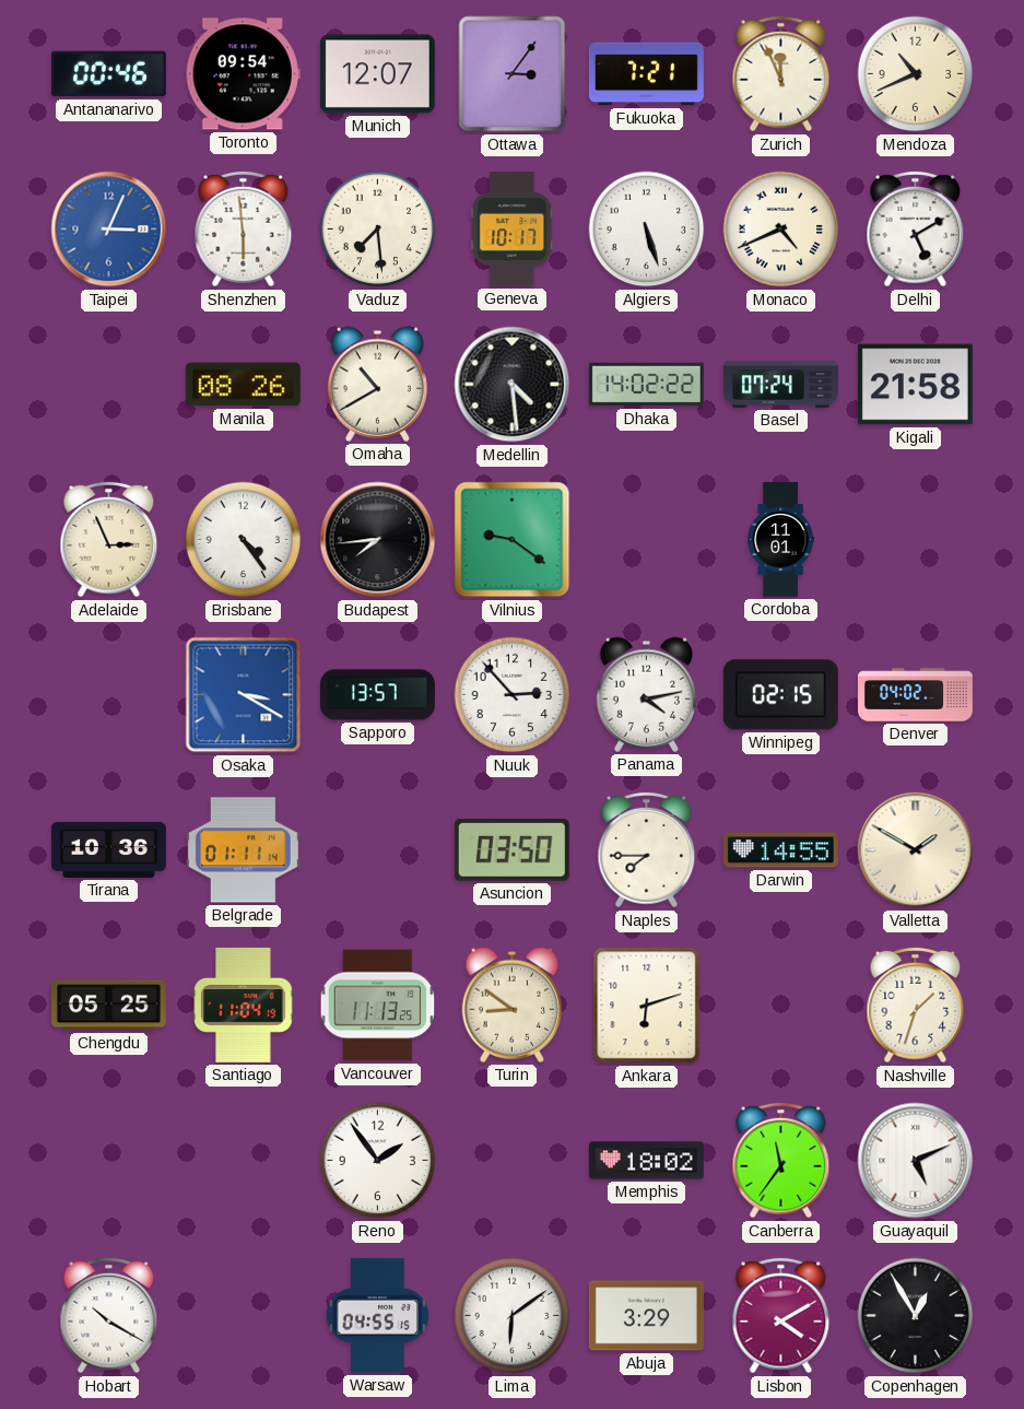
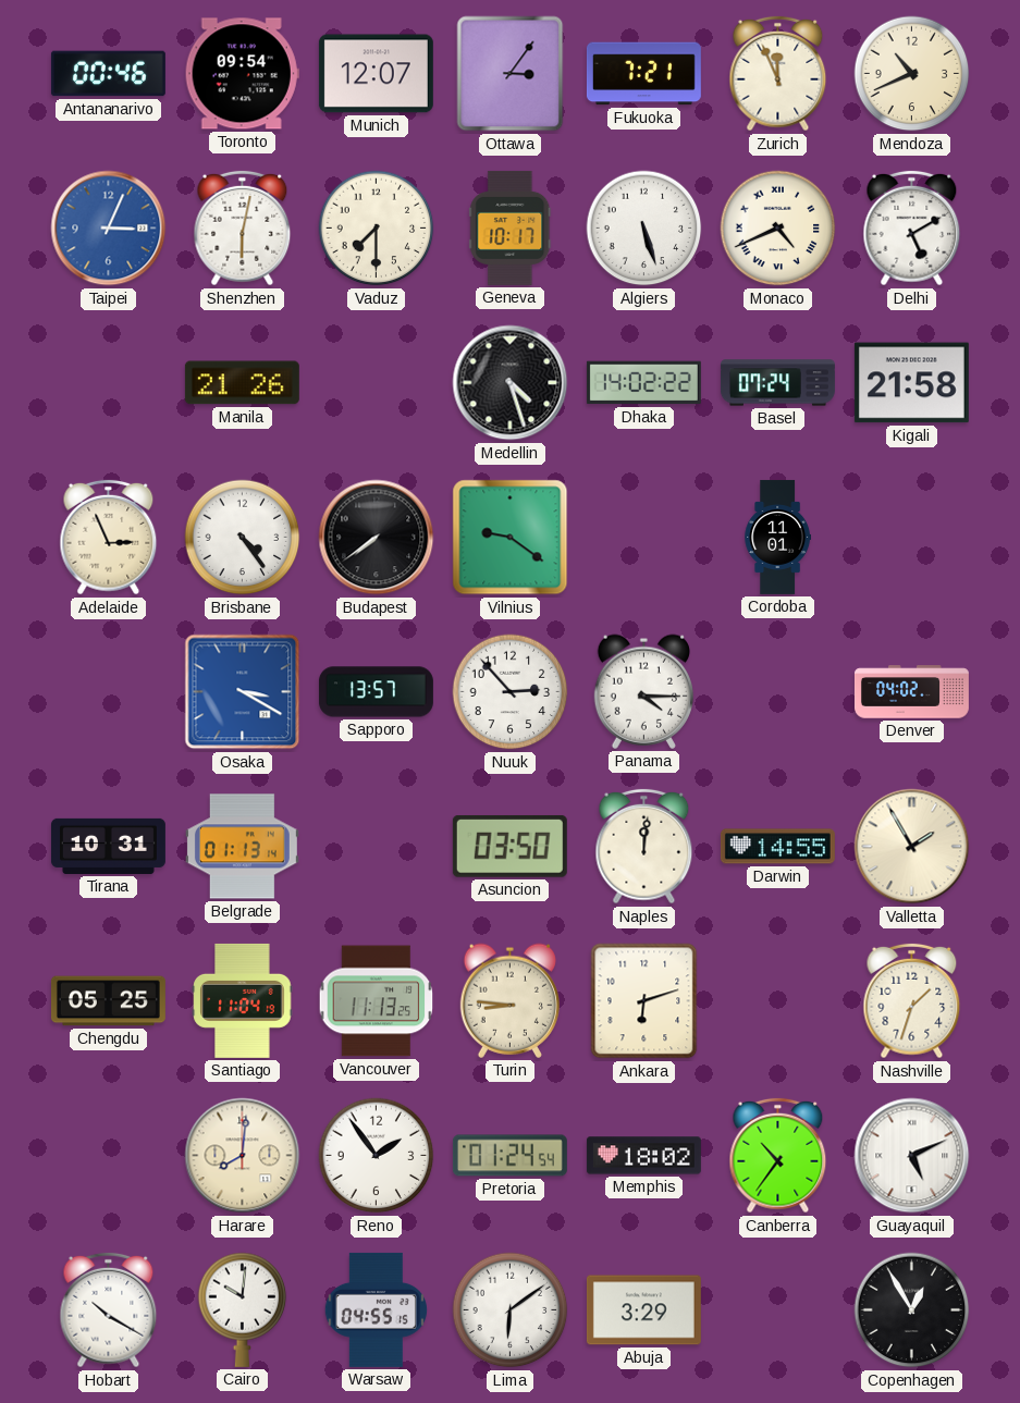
Shenzhen: 5:59 -> 6:02
Vaduz: 7:29 -> 7:30
Manila: 08:26 -> 21:26
Omaha: 10:40 -> none
Medellin: 4:29 -> 4:27
Budapest: 7:44 -> 7:39
Panama: 4:13 -> 4:15
Winnipeg: 02:15 -> none
Tirana: 10:36 -> 10:31
Belgrade: 01:11 -> 01:13
Naples: 7:45 -> 12:01
Valletta: 1:50 -> 1:55
Turin: 8:51 -> 8:46
Harare: none -> 8:01
Pretoria: none -> 01:24
Canberra: 11:36 -> 10:36
Cairo: none -> 10:01
Lisbon: 4:10 -> none
